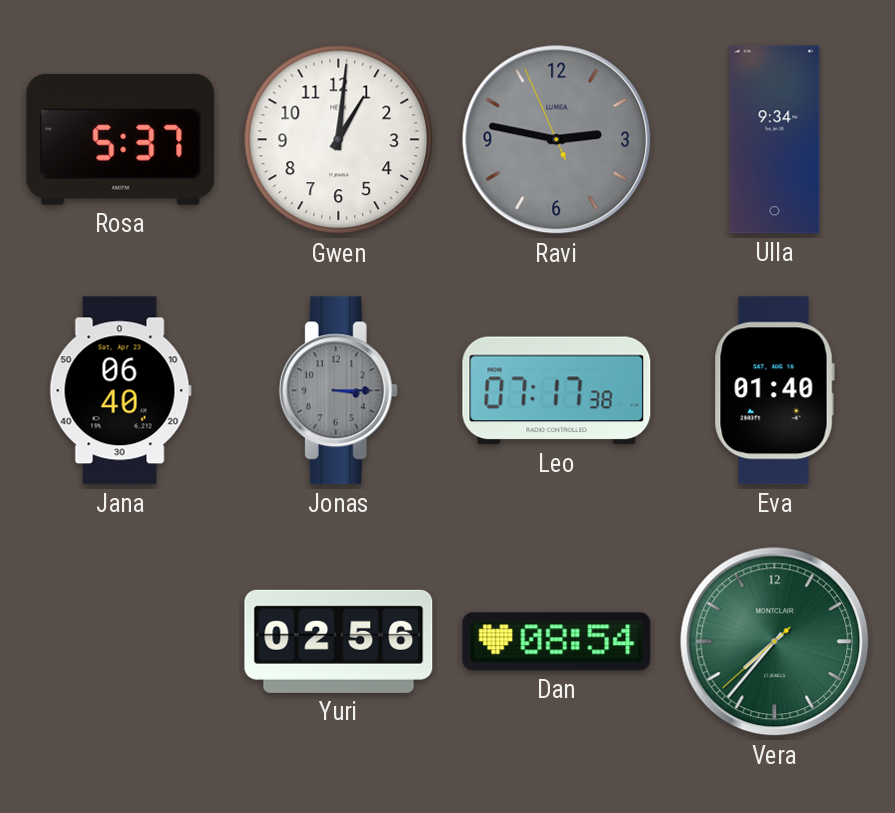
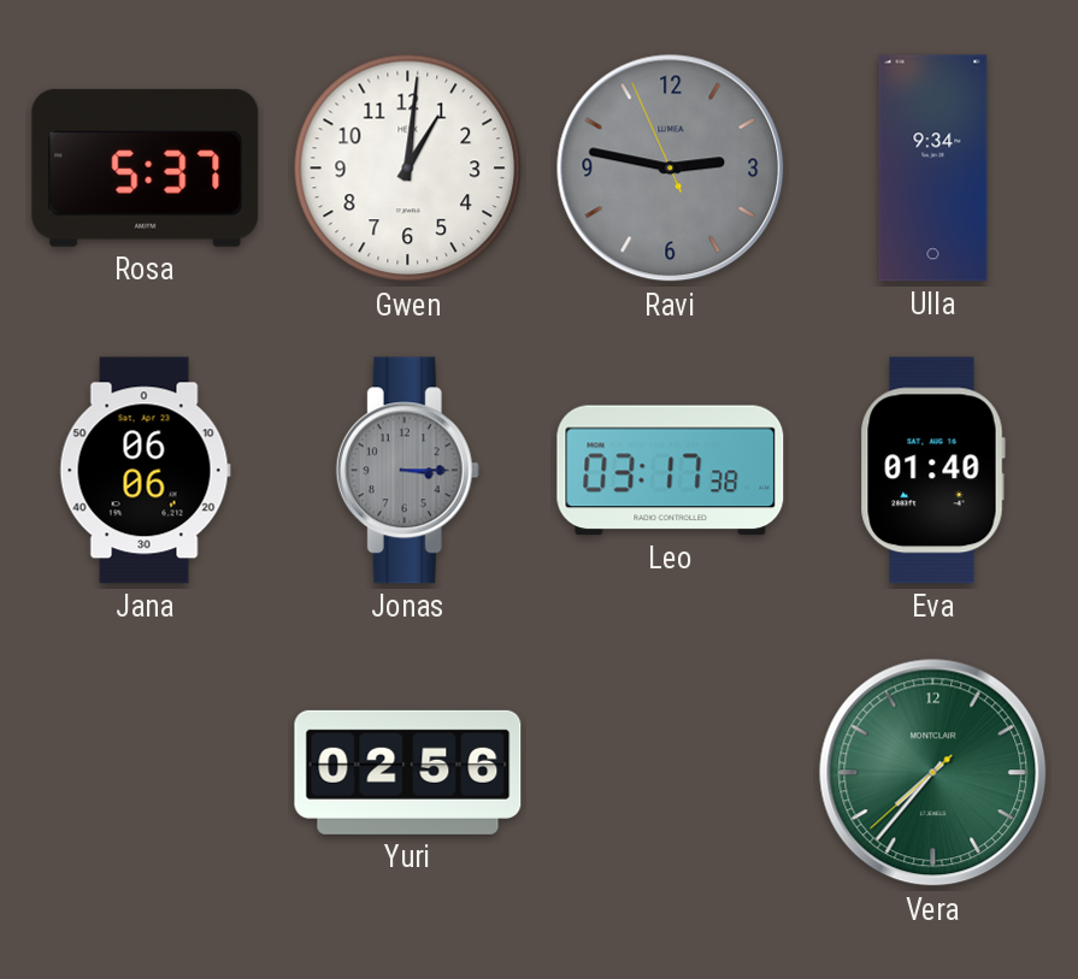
Jana: 06:40 -> 06:06
Leo: 07:17 -> 03:17
Dan: 08:54 -> none
